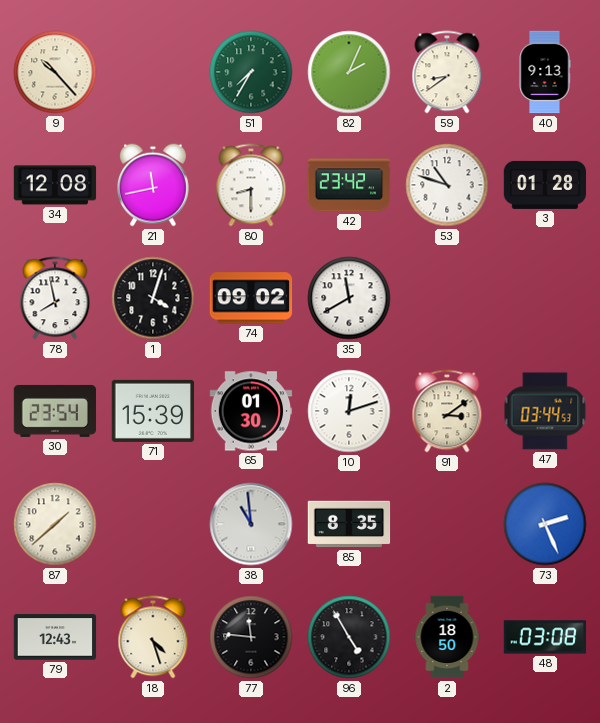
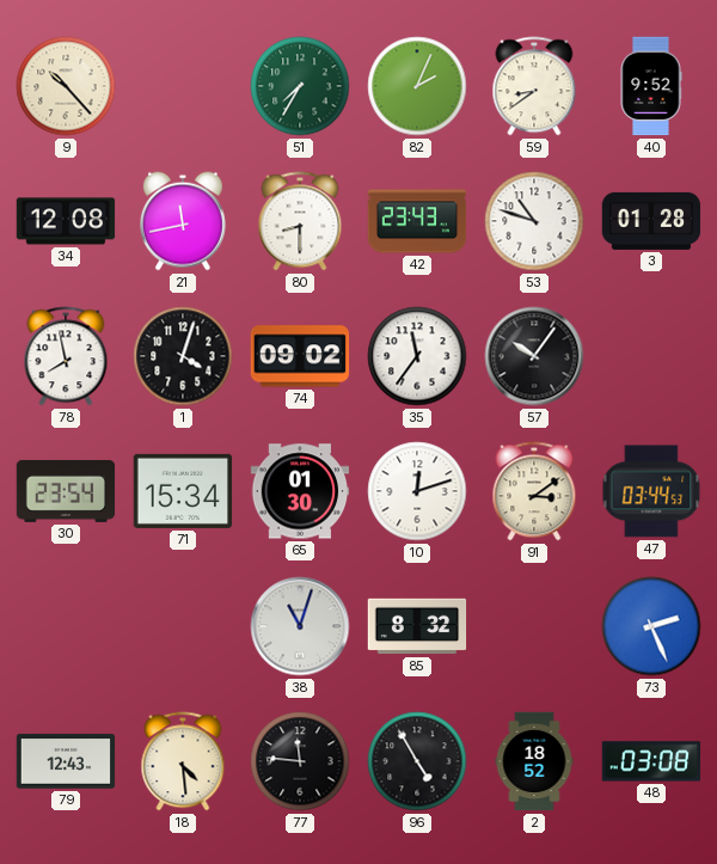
40: 9:13 -> 9:52
42: 23:42 -> 23:43
35: 11:40 -> 11:36
57: none -> 10:06
71: 15:39 -> 15:34
87: 1:38 -> none
38: 10:59 -> 11:03
85: 8:35 -> 8:32
18: 4:27 -> 4:29
2: 18:50 -> 18:52
